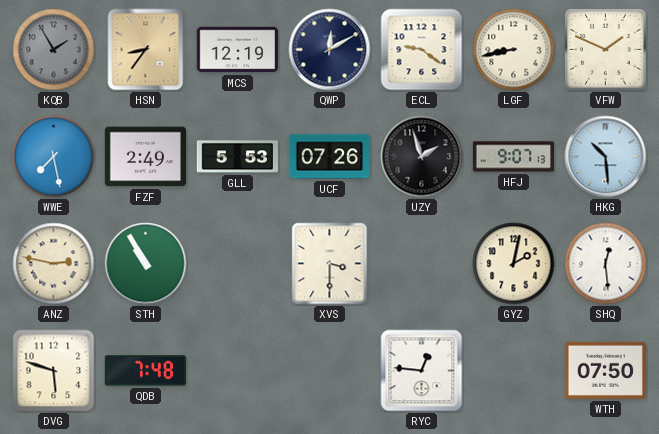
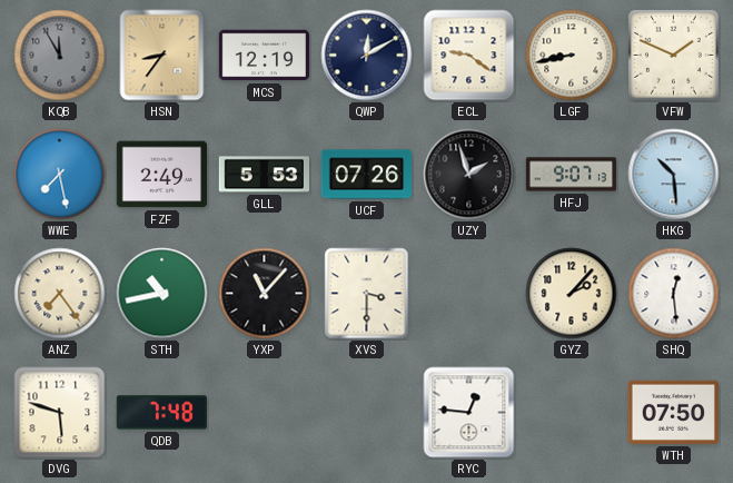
KQB: 1:55 -> 11:55
ANZ: 2:47 -> 7:24
STH: 10:55 -> 10:43
YXP: none -> 11:07
GYZ: 2:02 -> 2:07
